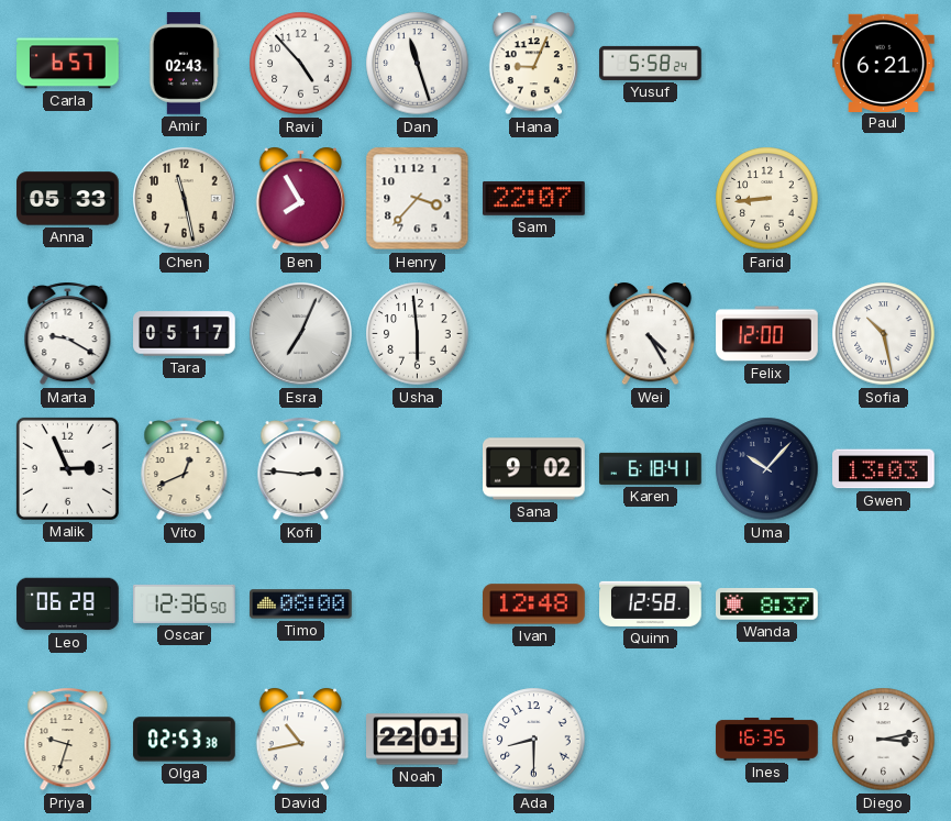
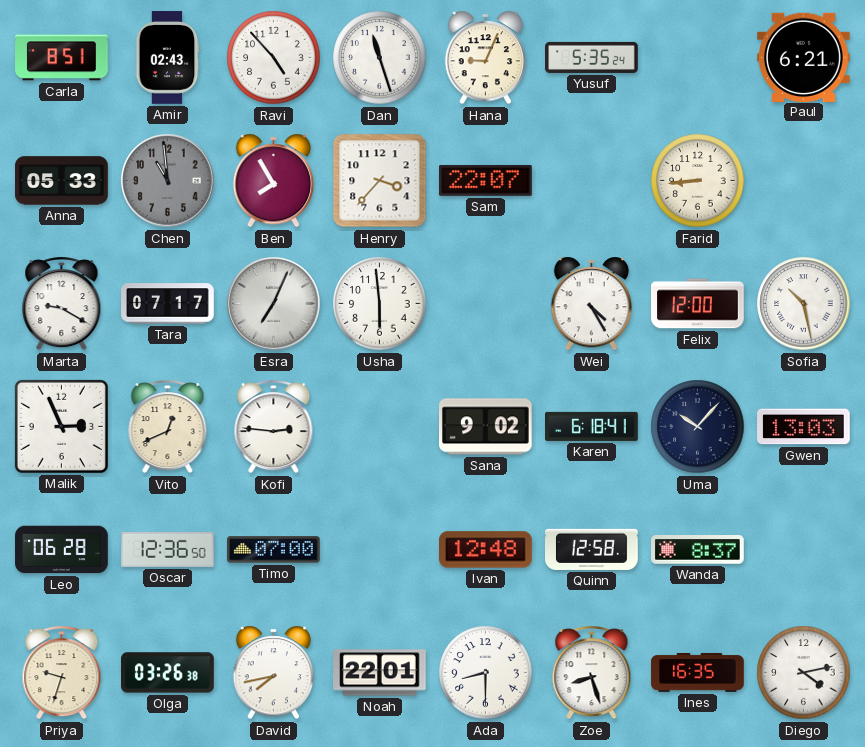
Carla: 6:57 -> 8:51
Yusuf: 5:58 -> 5:35
Chen: 11:28 -> 10:59
Chen dial: cream -> grey
Tara: 05:17 -> 07:17
Timo: 08:00 -> 07:00
Olga: 02:53 -> 03:26
David: 10:43 -> 7:43
Zoe: none -> 8:27
Diego: 3:13 -> 4:13
